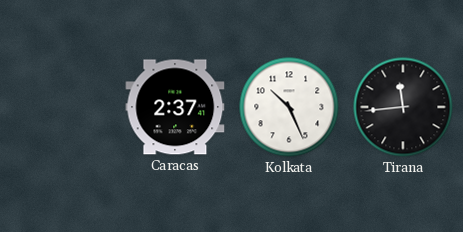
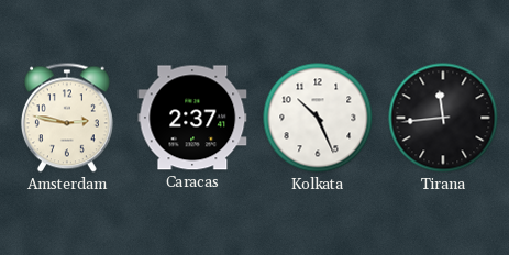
Amsterdam: none -> 2:47
